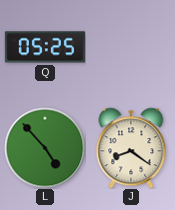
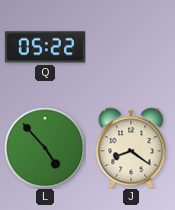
Q: 05:25 -> 05:22
